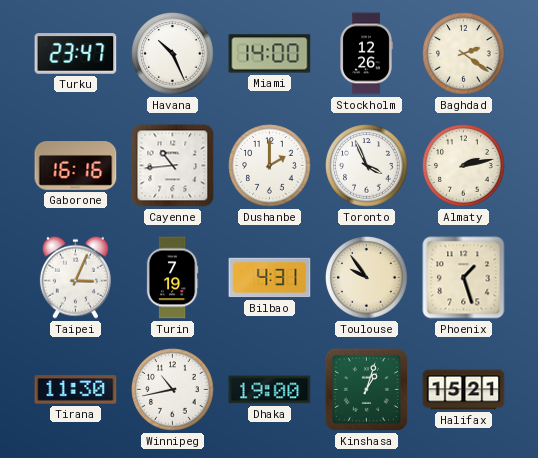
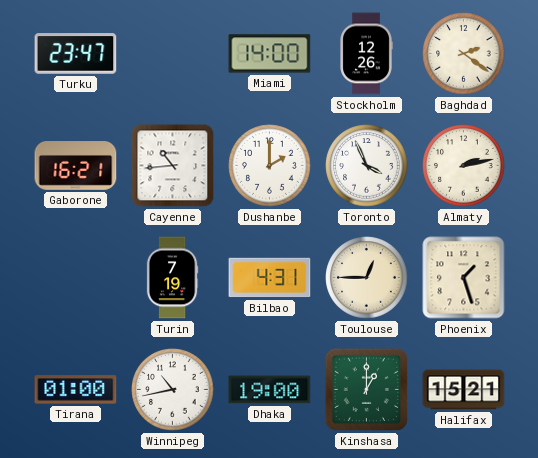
Havana: 10:26 -> none
Gaborone: 16:16 -> 16:21
Taipei: 3:04 -> none
Toulouse: 9:54 -> 12:45
Tirana: 11:30 -> 01:00
Kinshasa: 1:03 -> 1:00
